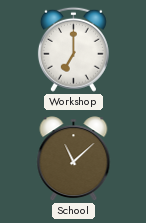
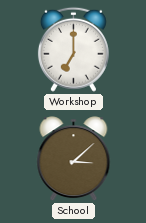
School: 11:08 -> 3:08
